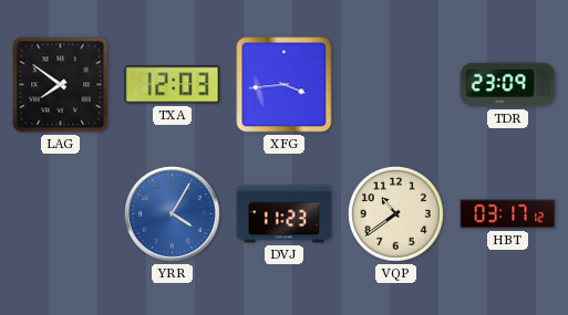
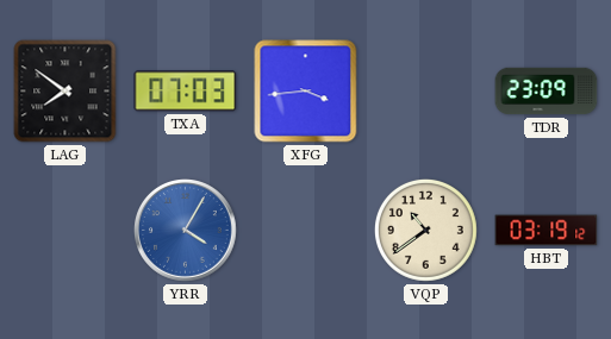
TXA: 12:03 -> 07:03
DVJ: 11:23 -> none
HBT: 03:17 -> 03:19
